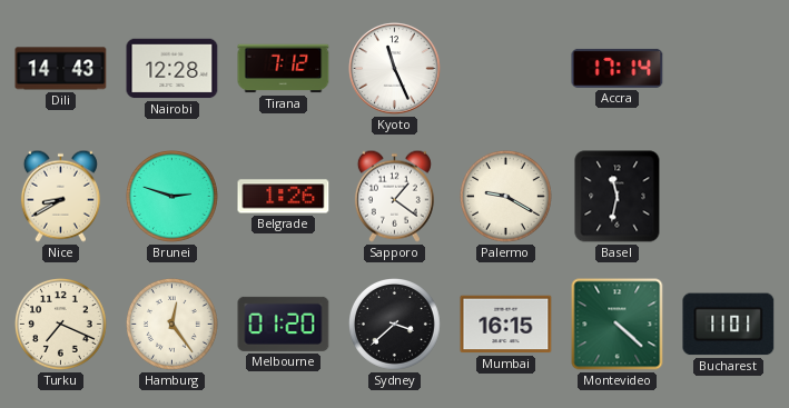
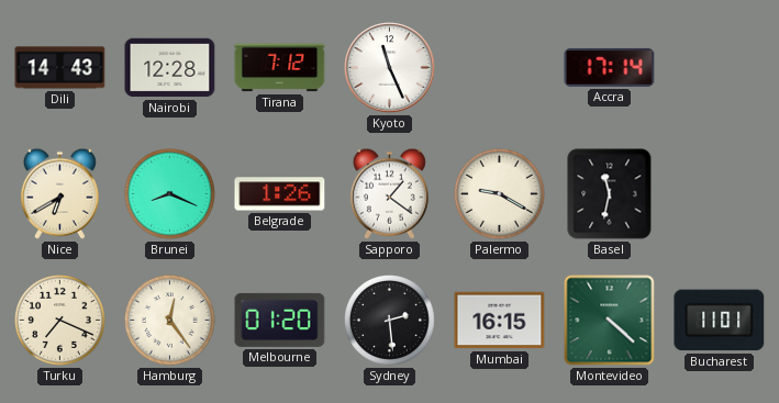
Nice: 8:40 -> 6:40
Brunei: 2:48 -> 8:19
Sydney: 3:38 -> 2:29
